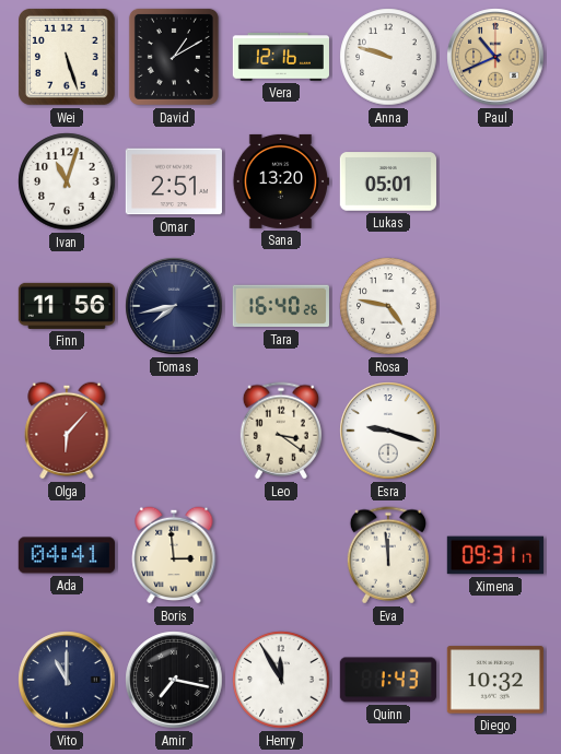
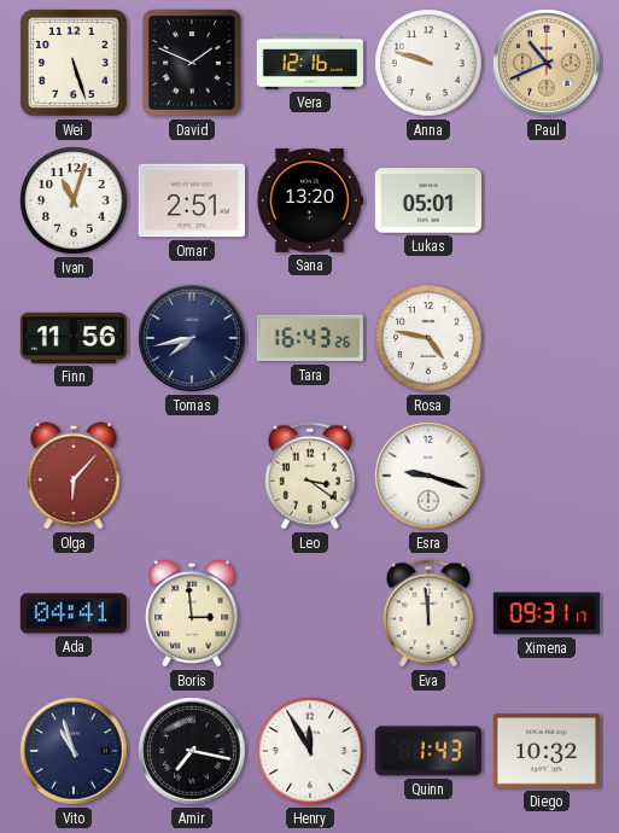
David: 1:10 -> 1:49
Tara: 16:40 -> 16:43
Vito: 11:00 -> 10:57
